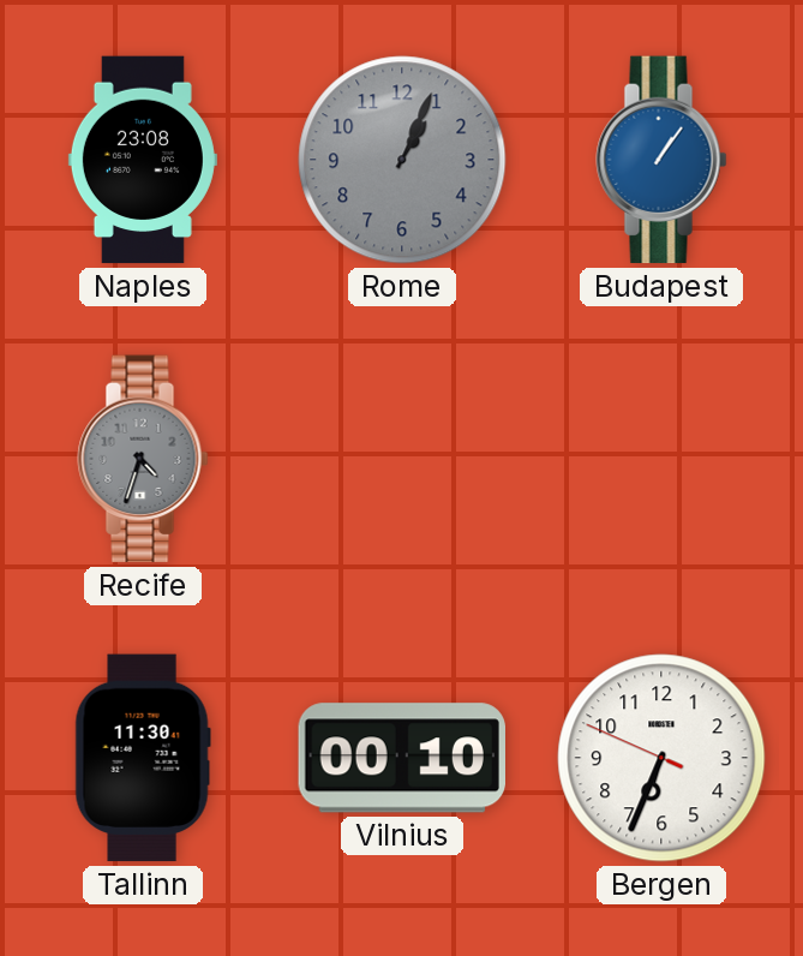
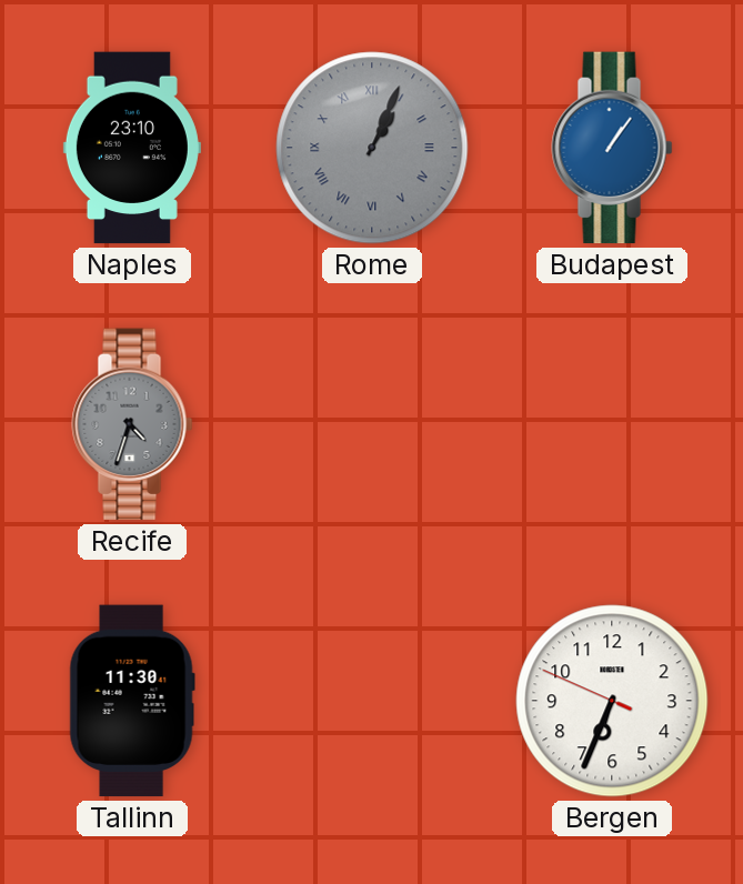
Naples: 23:08 -> 23:10
Rome numerals: Arabic -> Roman
Vilnius: 00:10 -> none
